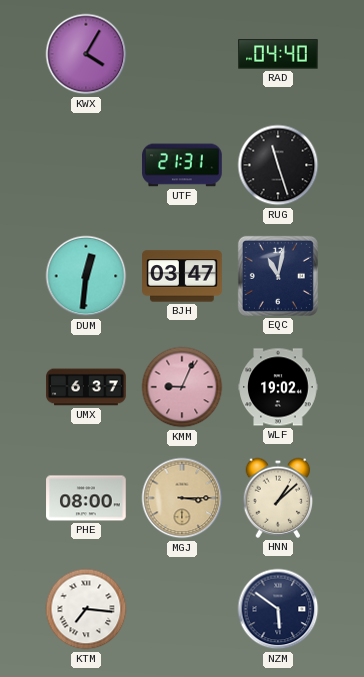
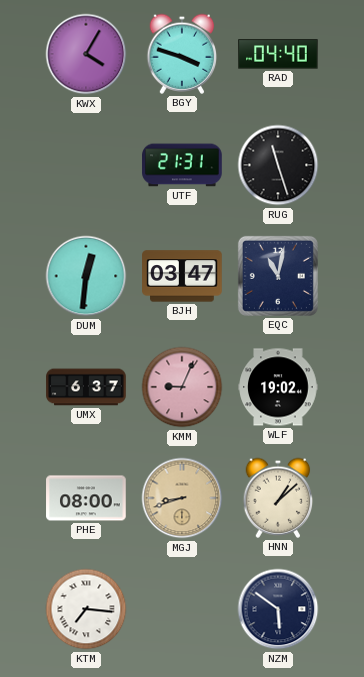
BGY: none -> 3:48
MGJ: 3:15 -> 8:42
